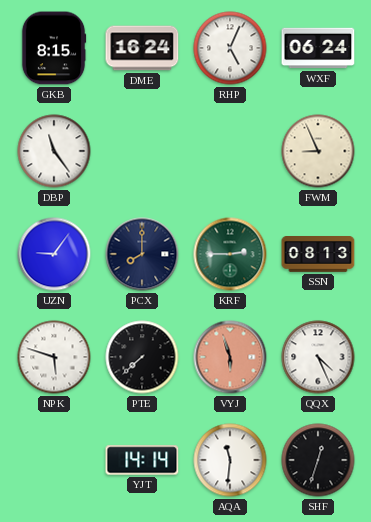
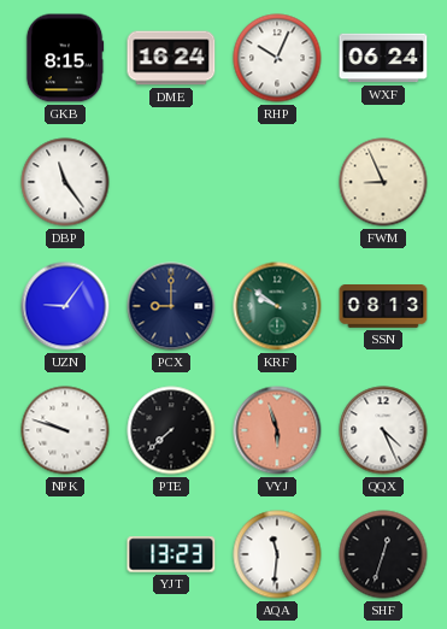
RHP: 5:04 -> 10:04
PCX: 8:00 -> 9:00
KRF: 2:45 -> 9:51
NPK: 5:48 -> 9:48
YJT: 14:14 -> 13:23
